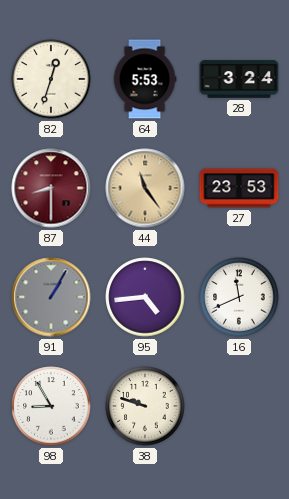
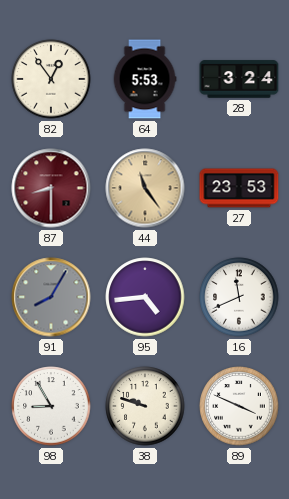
82: 12:33 -> 12:54
91: 1:05 -> 8:05
89: none -> 3:49
